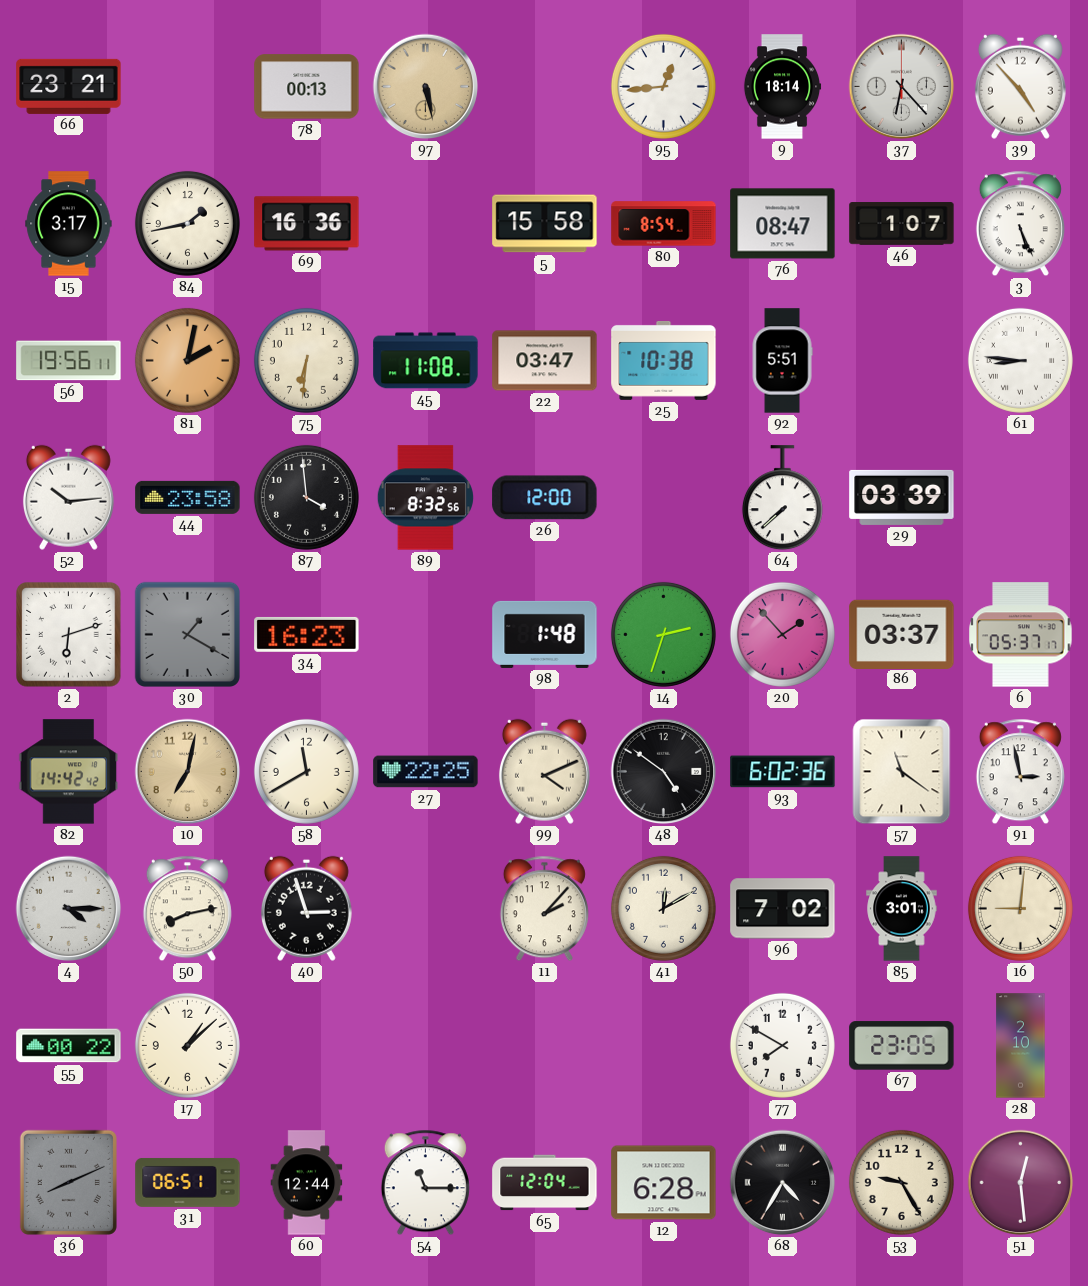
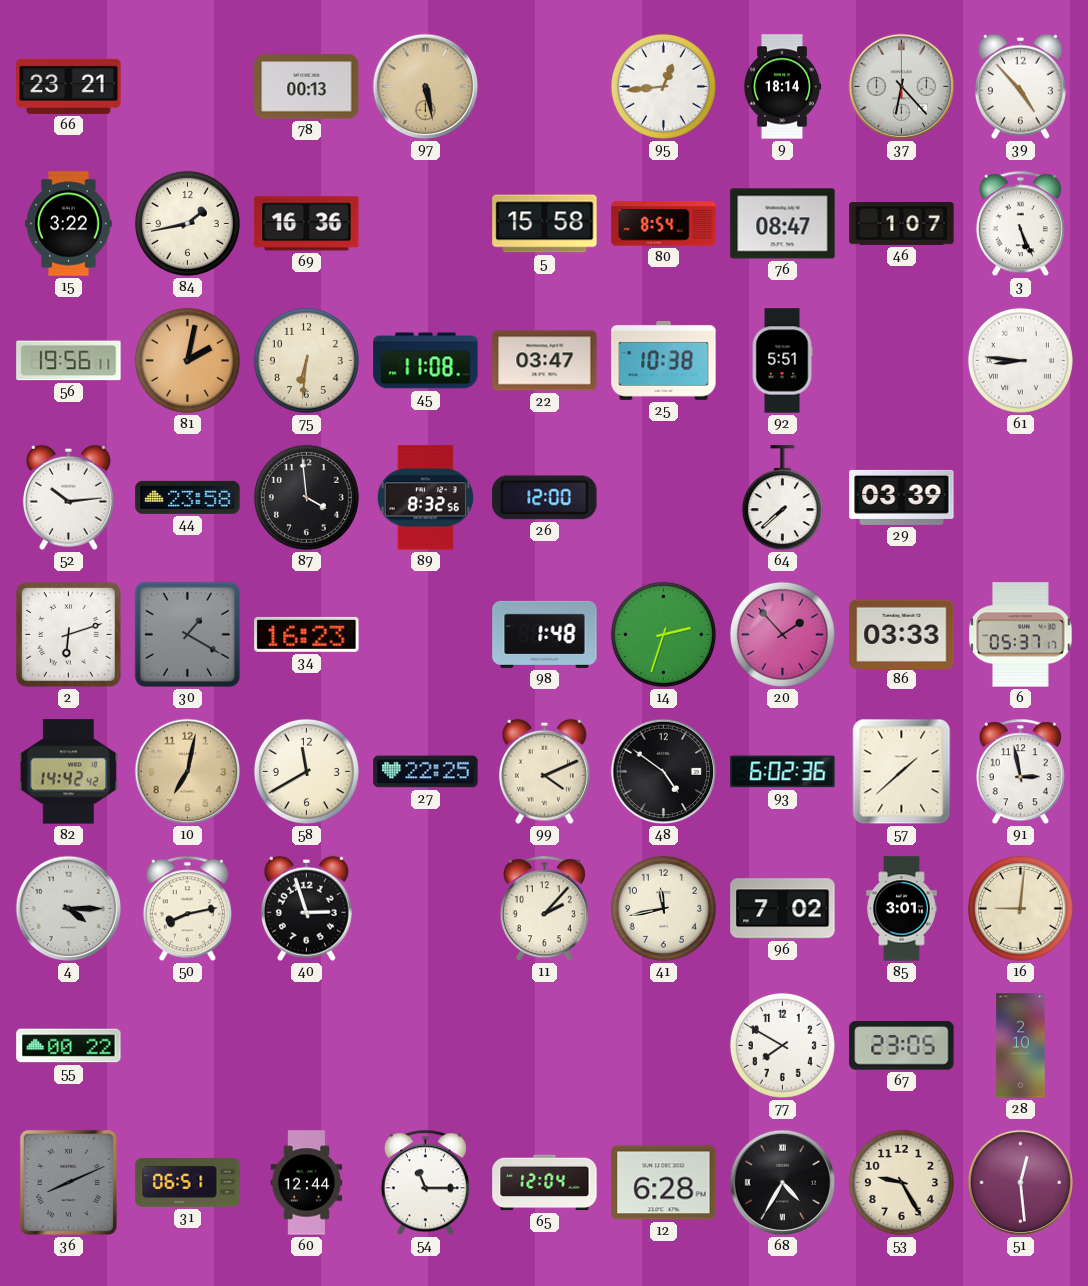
15: 3:17 -> 3:22
86: 03:37 -> 03:33
57: 11:21 -> 1:38
41: 12:10 -> 11:43
17: 1:08 -> none
